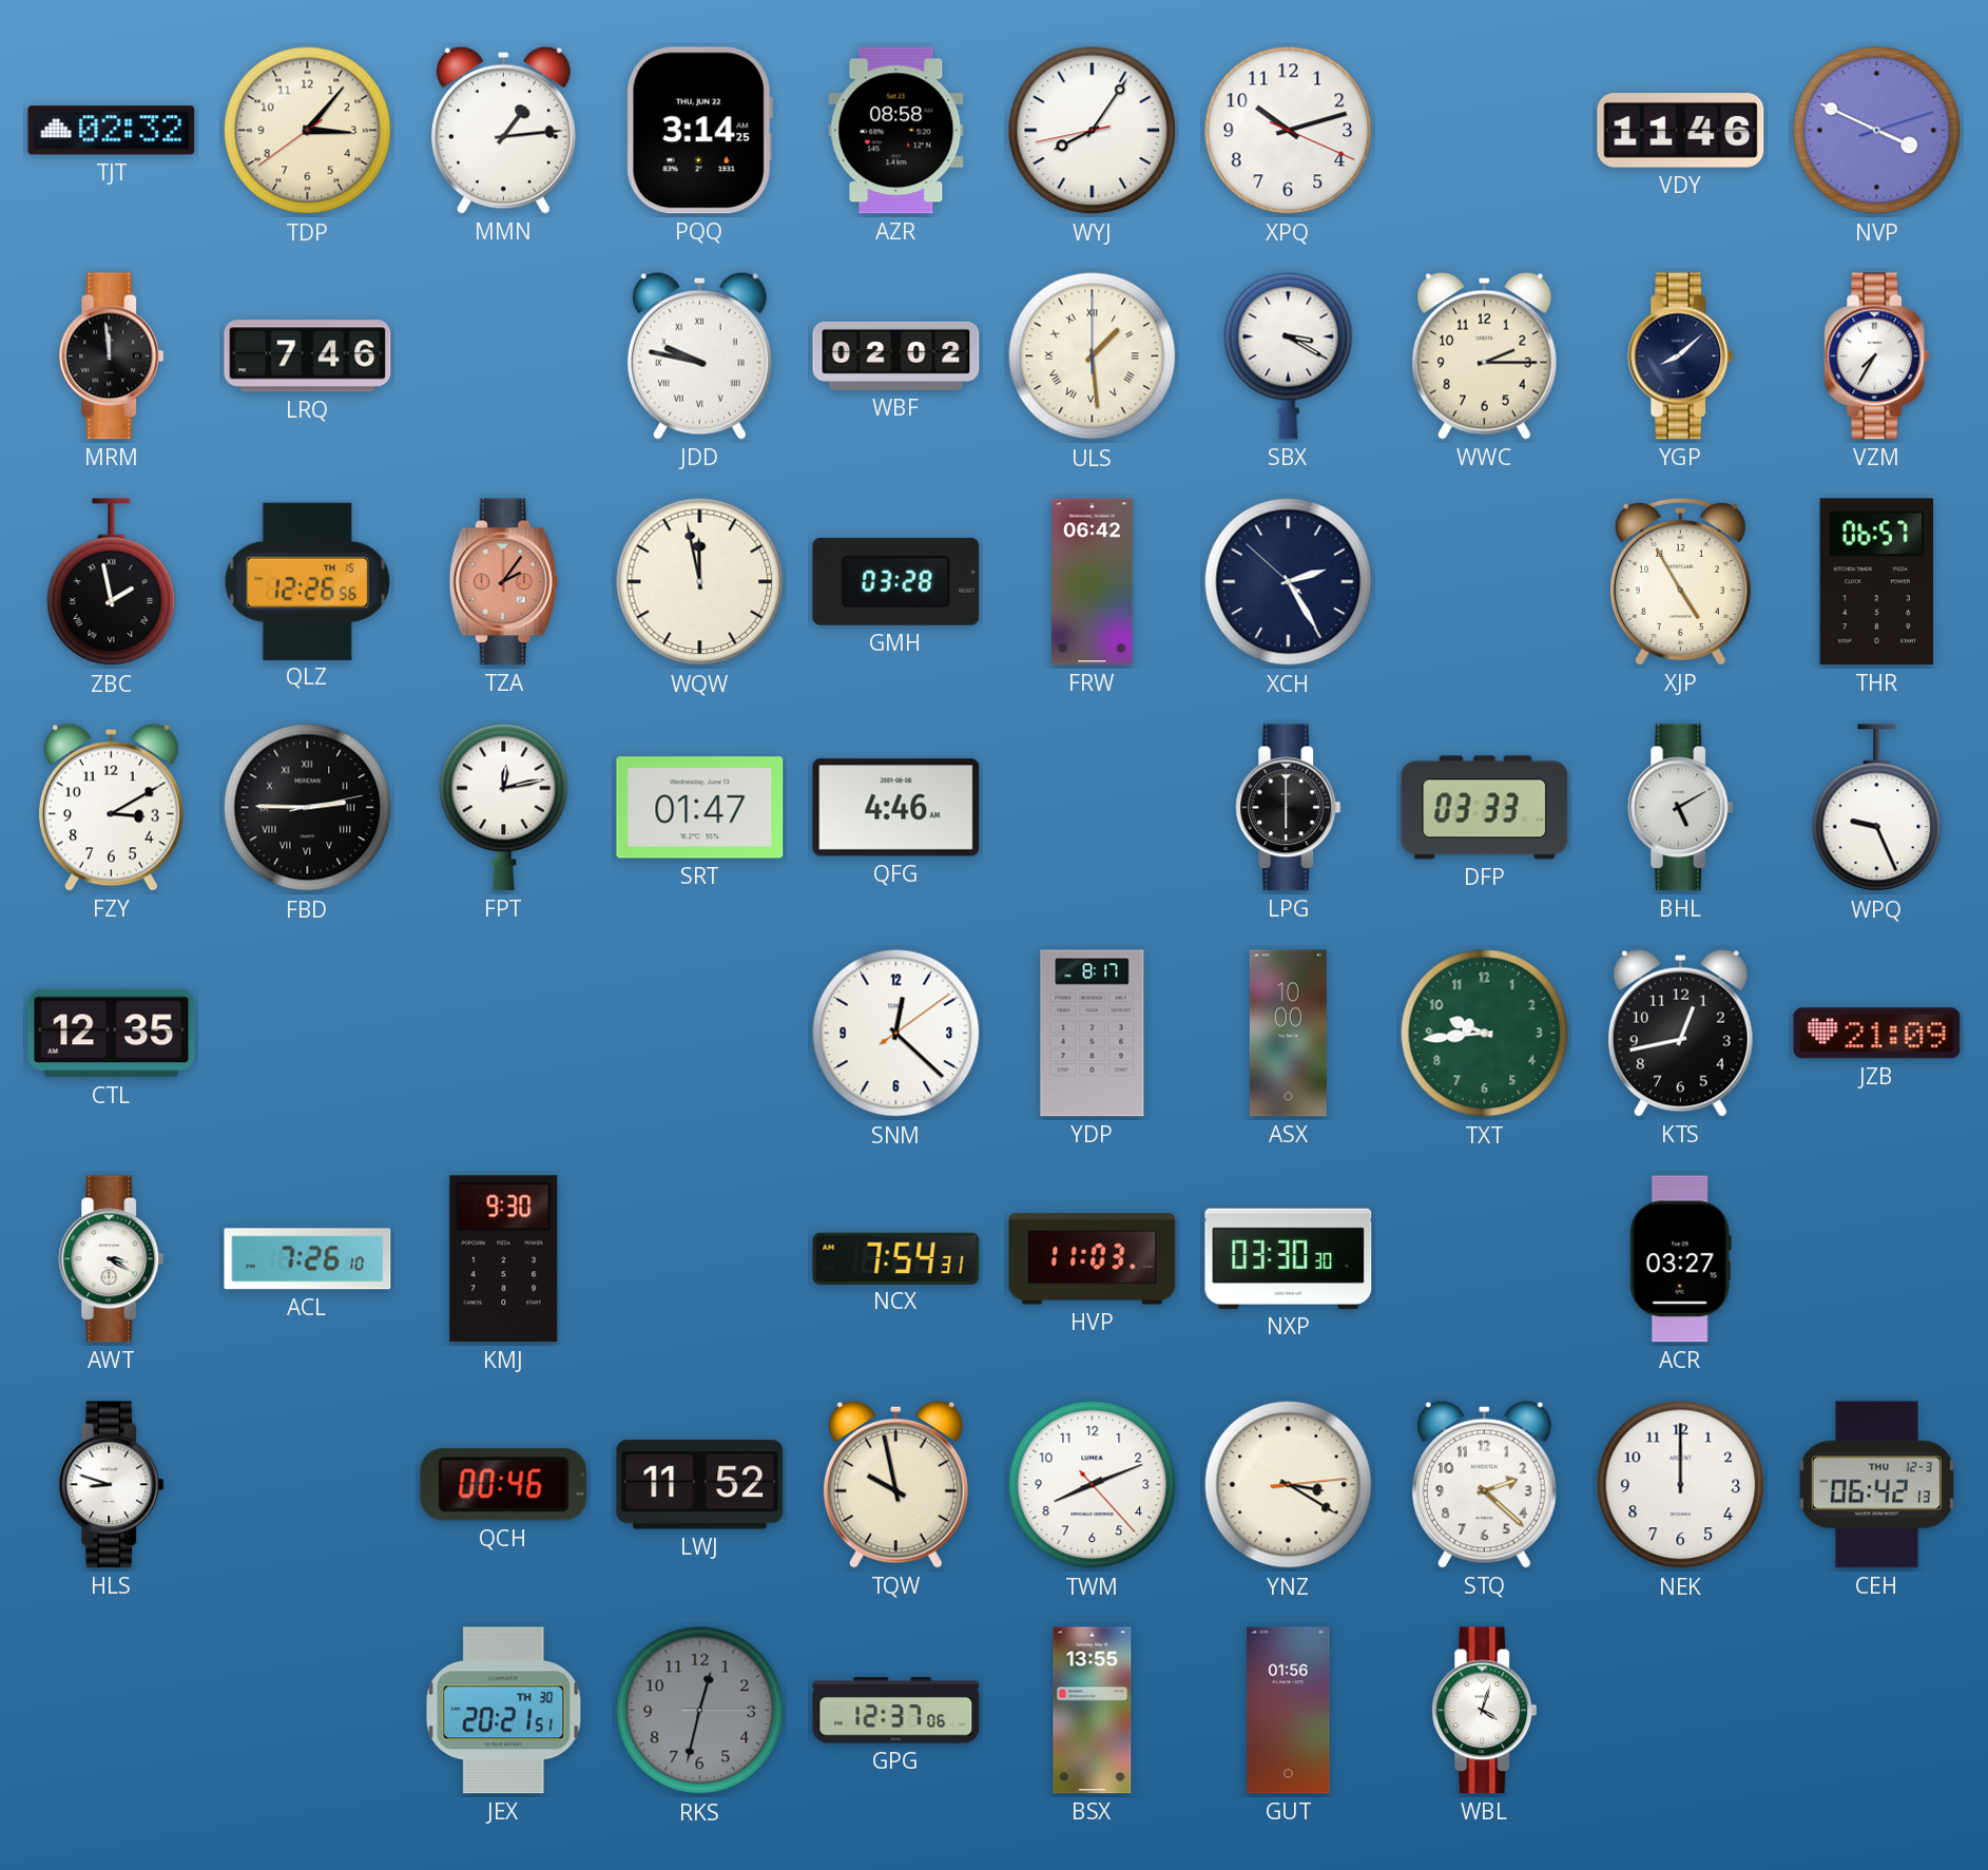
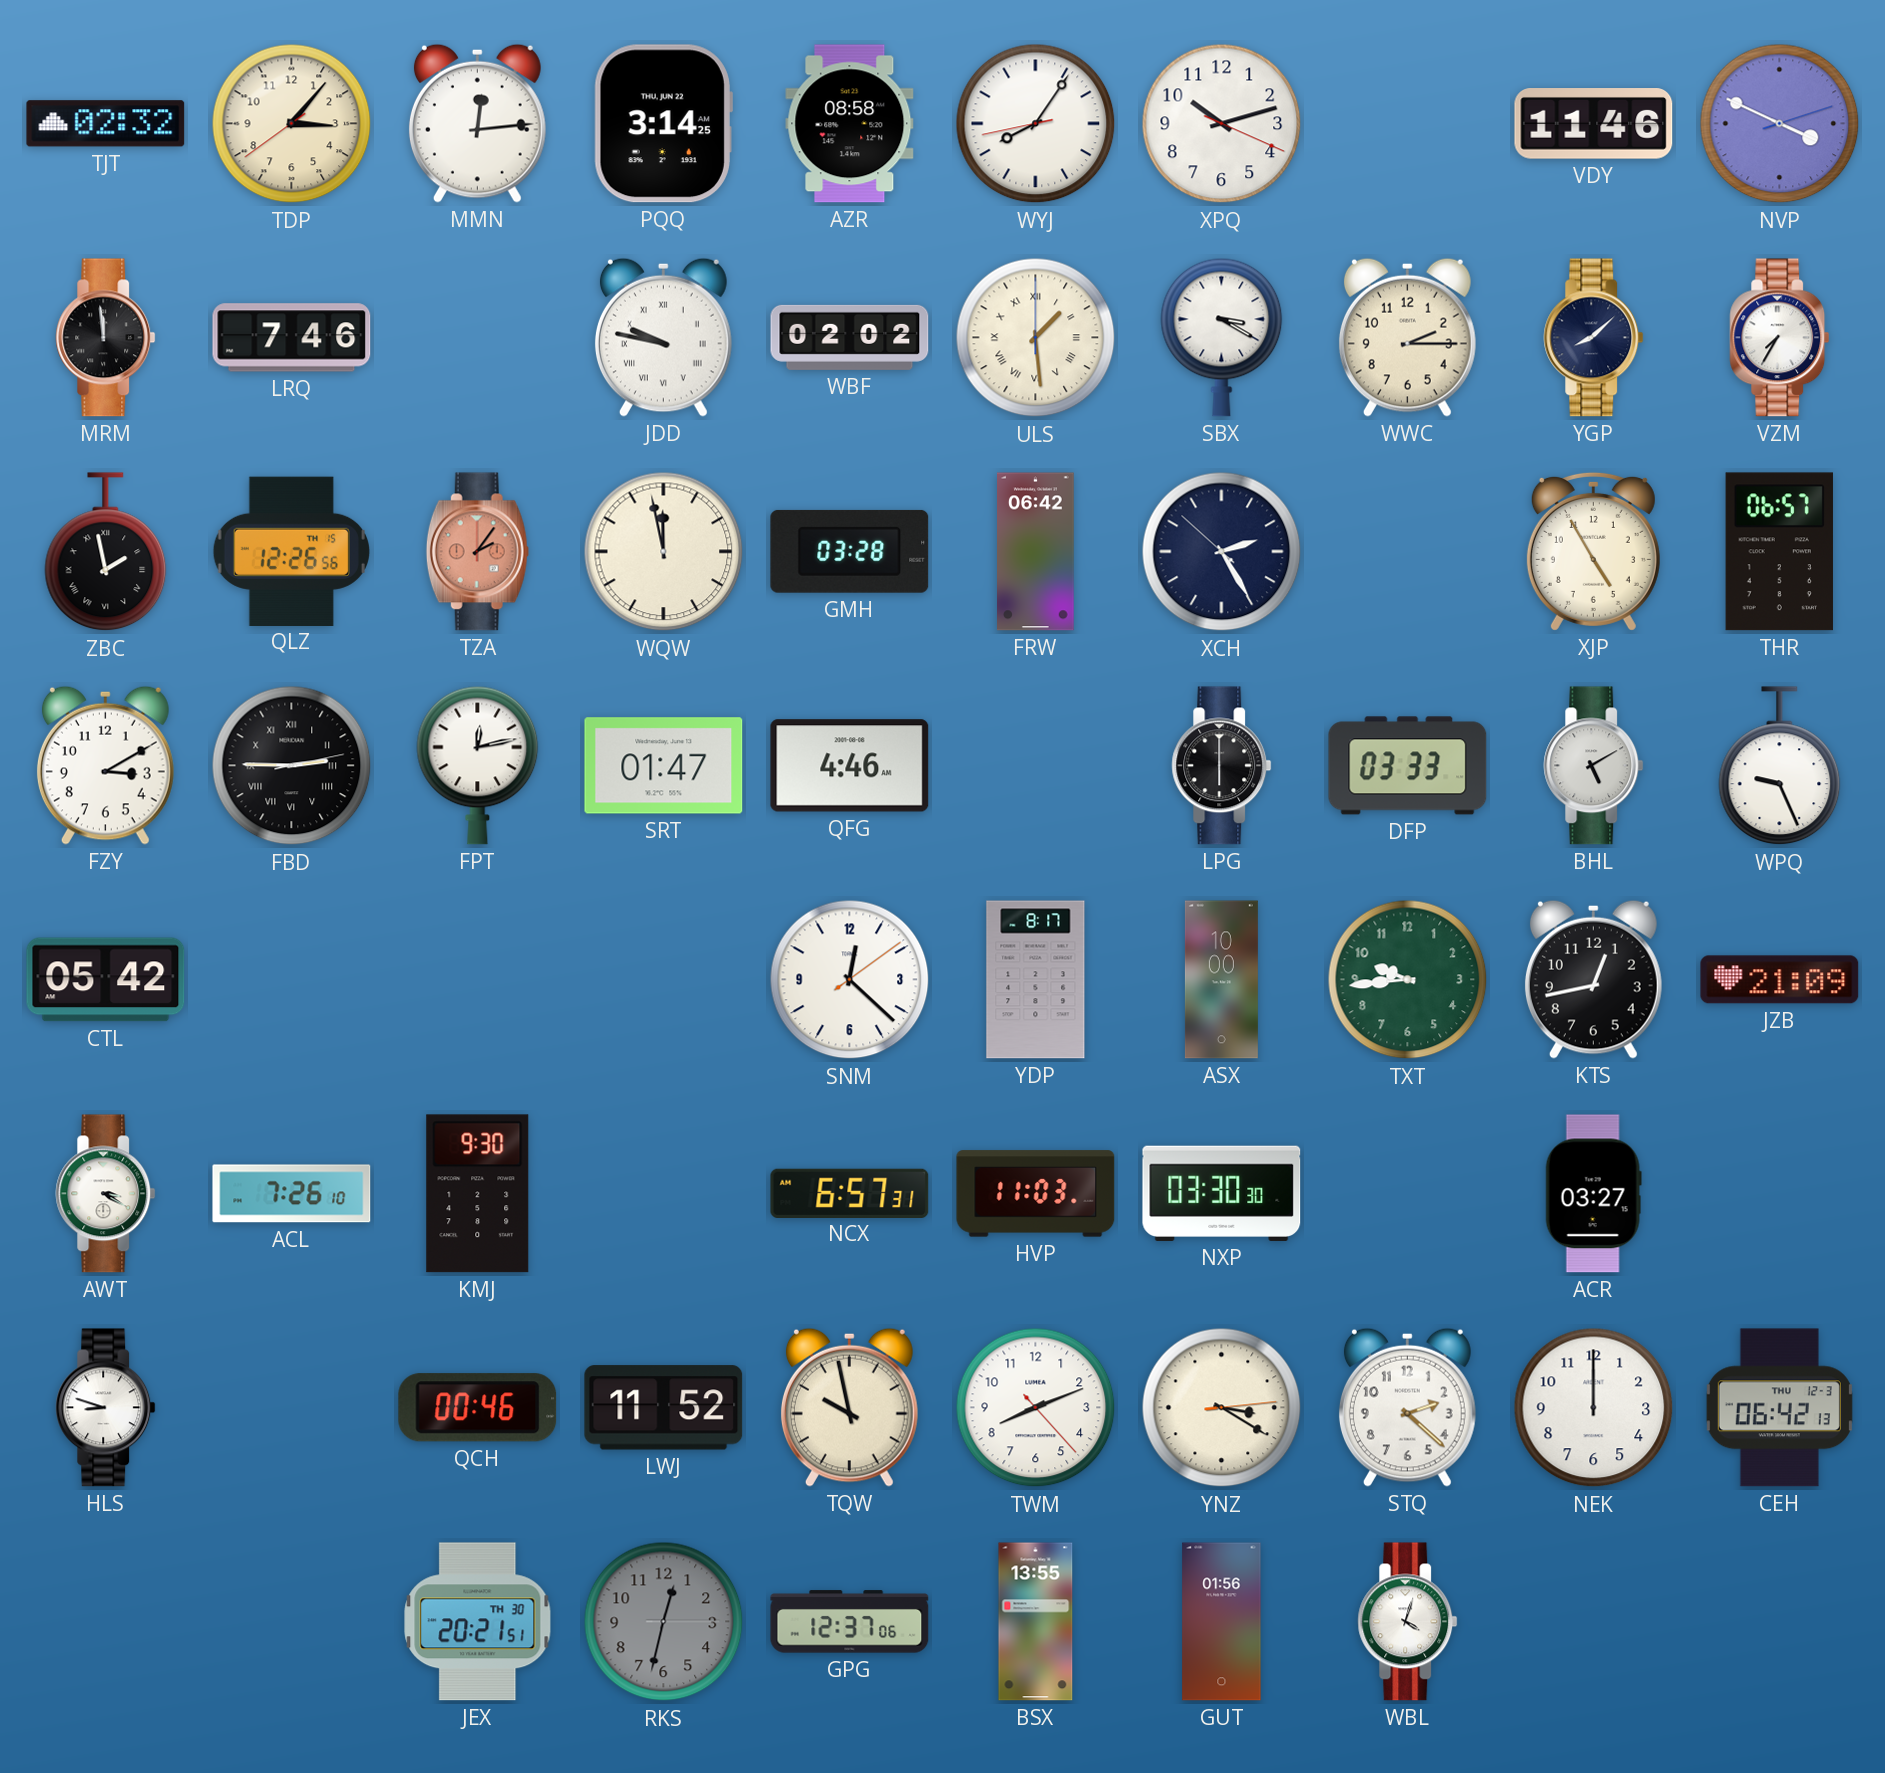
MMN: 1:14 -> 12:14
CTL: 12:35 -> 05:42
NCX: 7:54 -> 6:57
